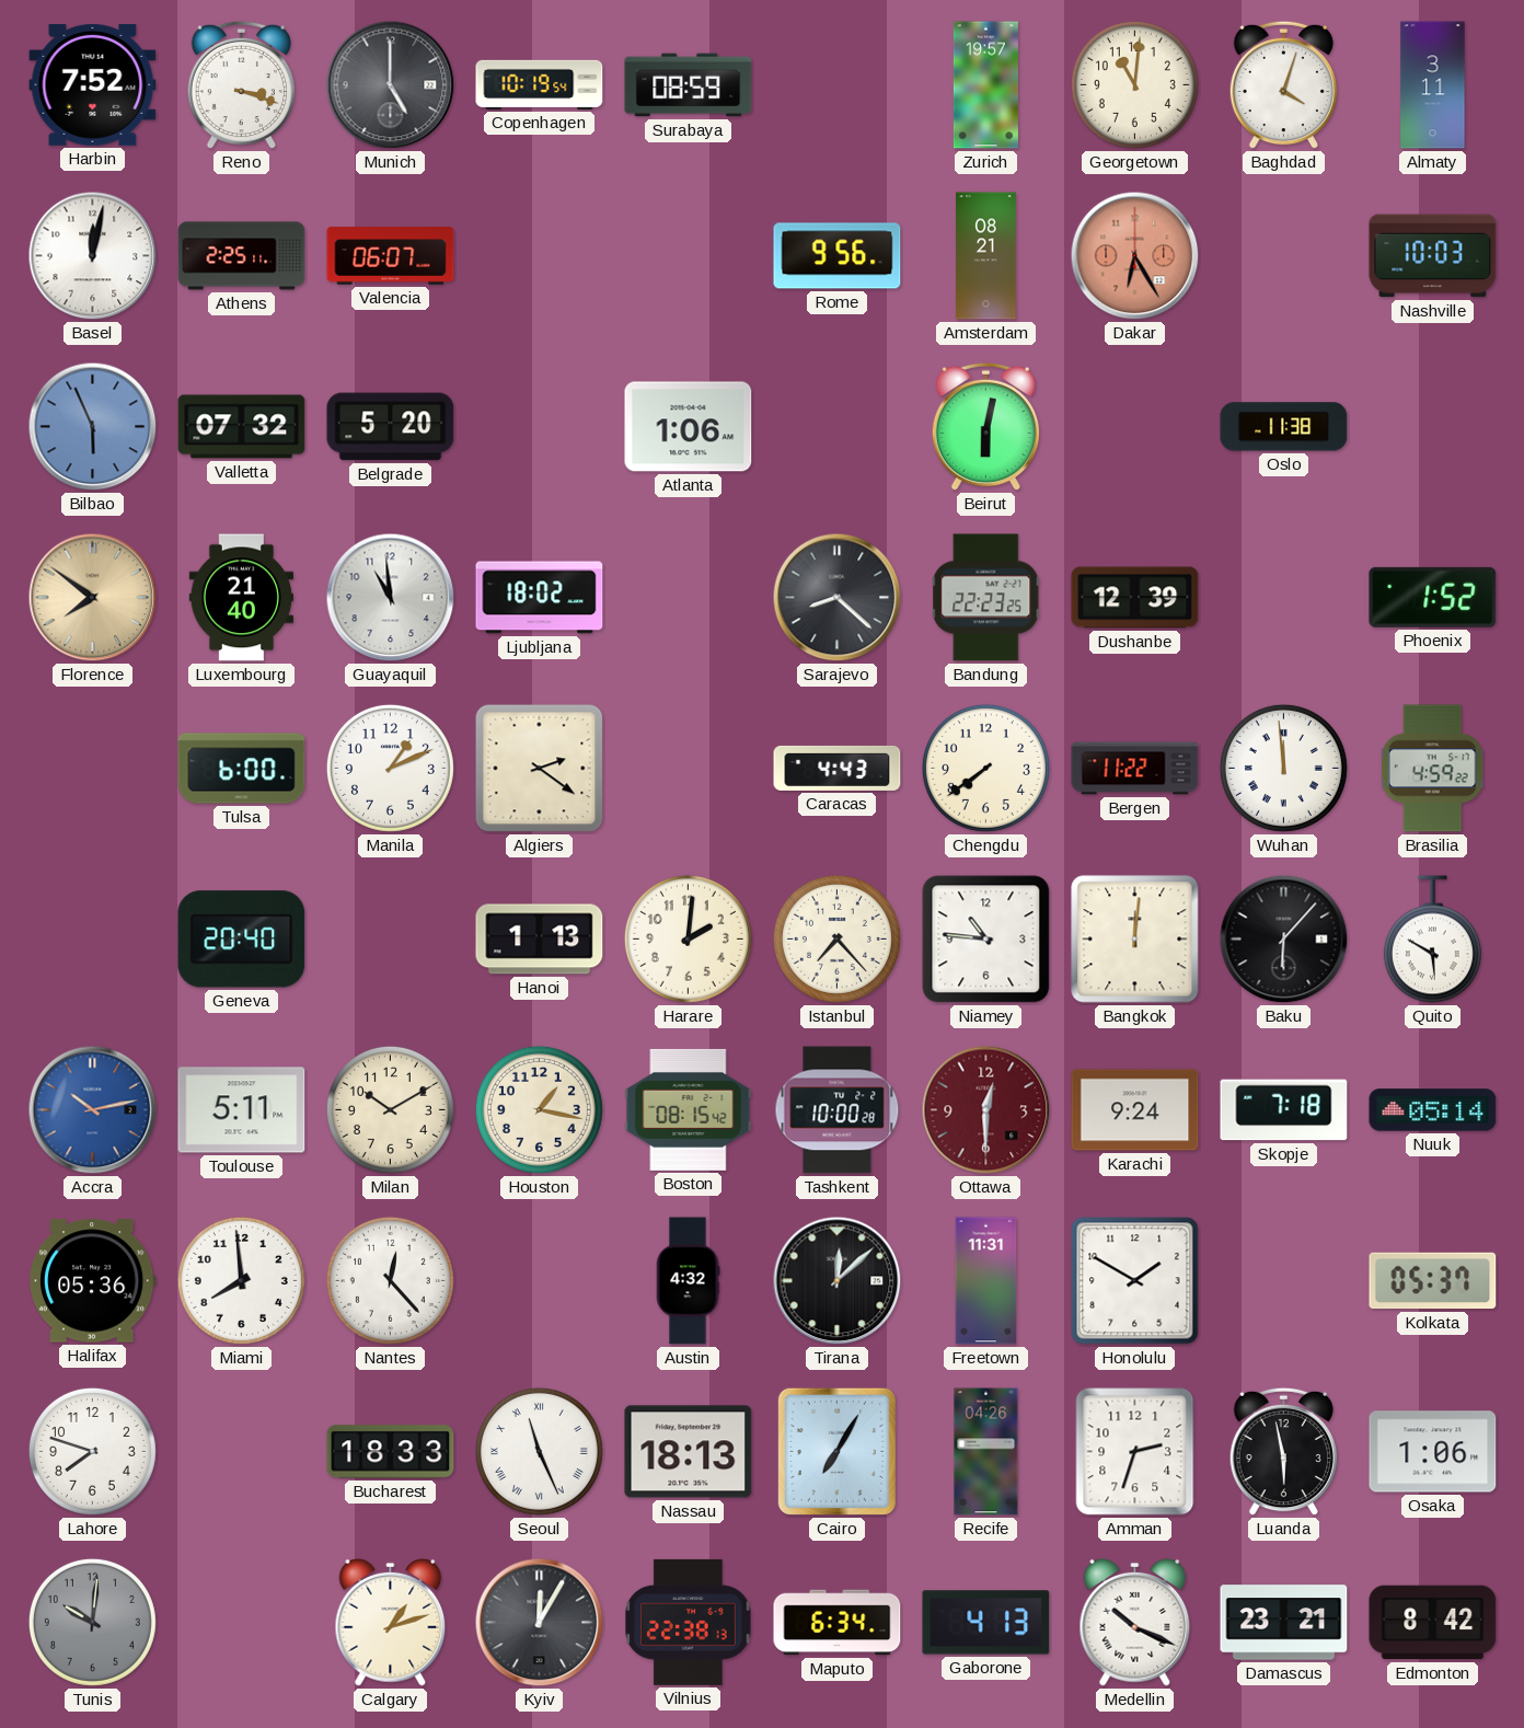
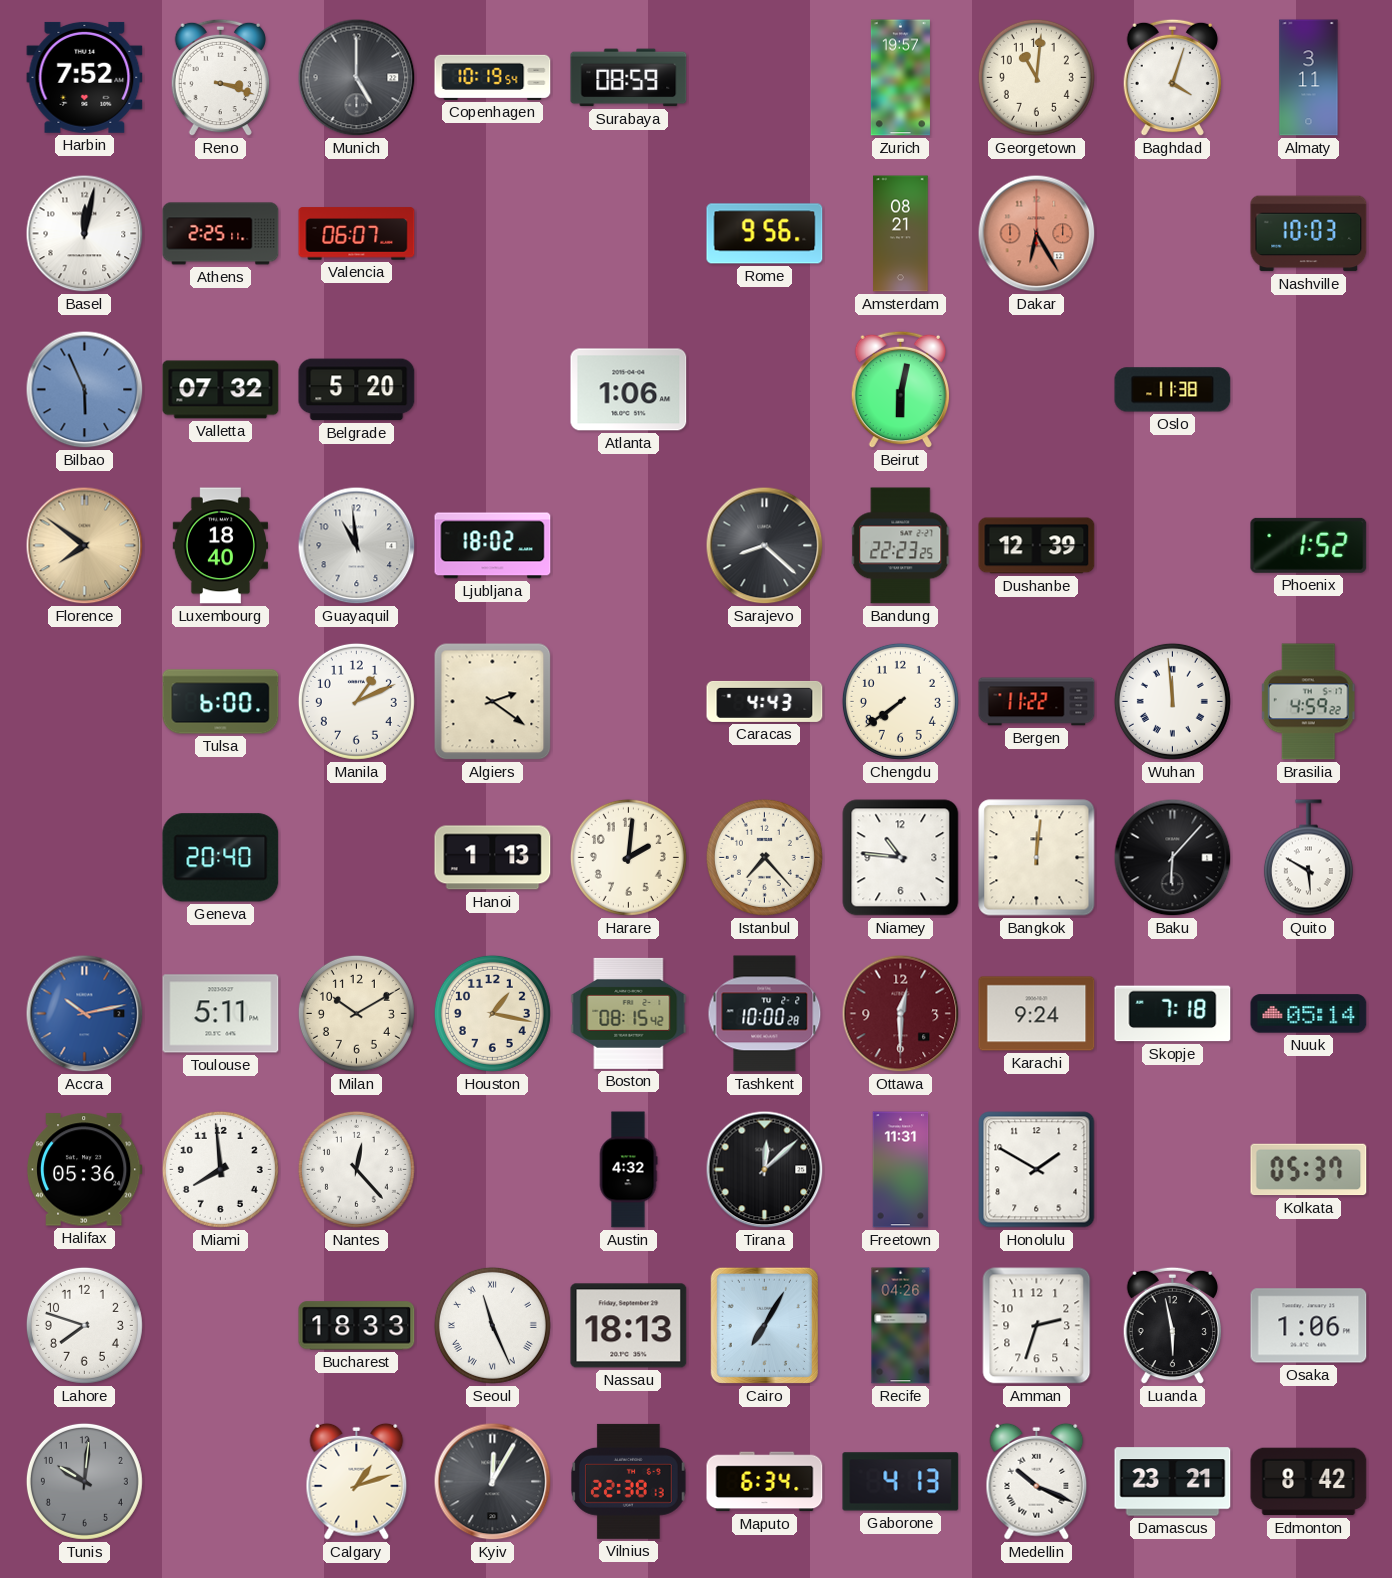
Luxembourg: 21:40 -> 18:40
